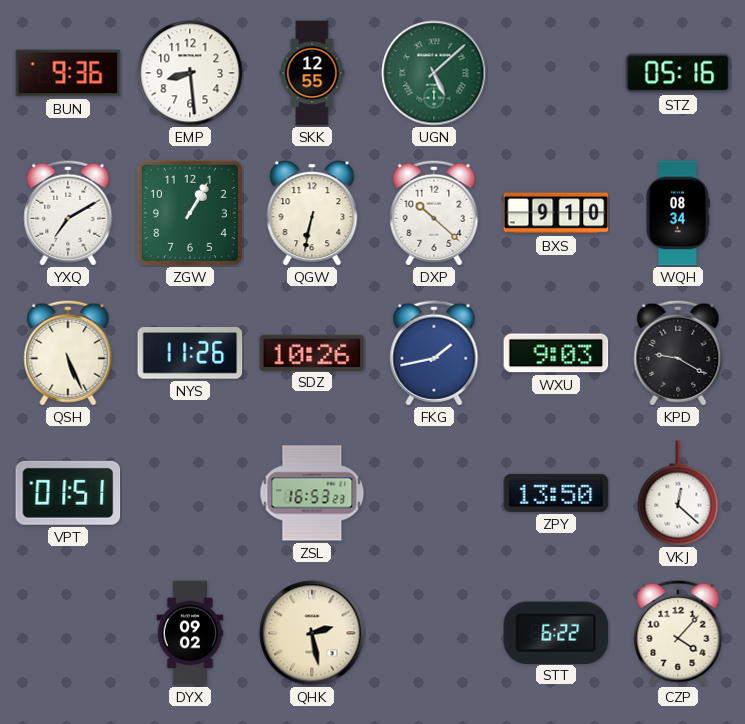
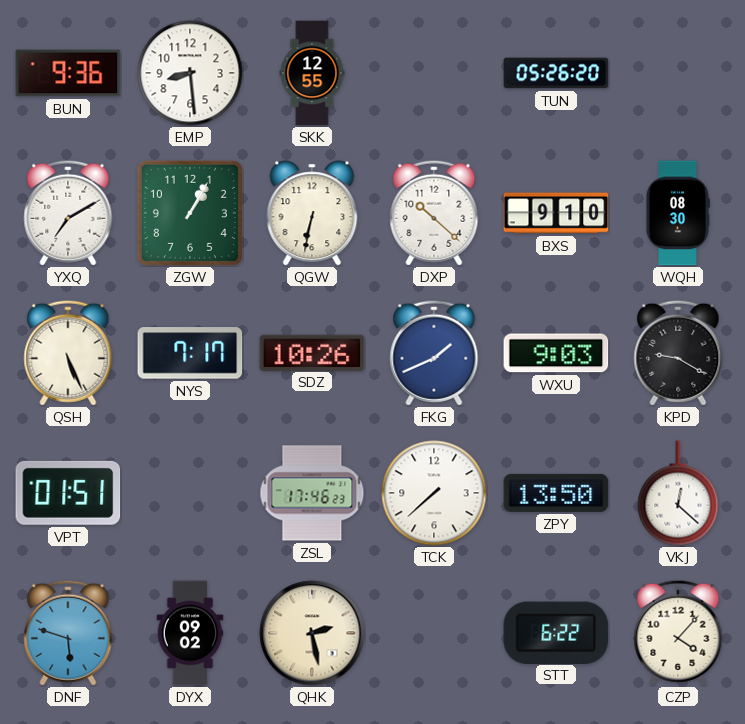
UGN: 5:08 -> none
TUN: none -> 05:26
STZ: 05:16 -> none
WQH: 08:34 -> 08:30
NYS: 11:26 -> 7:17
FKG: 1:43 -> 1:41
ZSL: 16:53 -> 17:46
TCK: none -> 7:38
DNF: none -> 5:48
